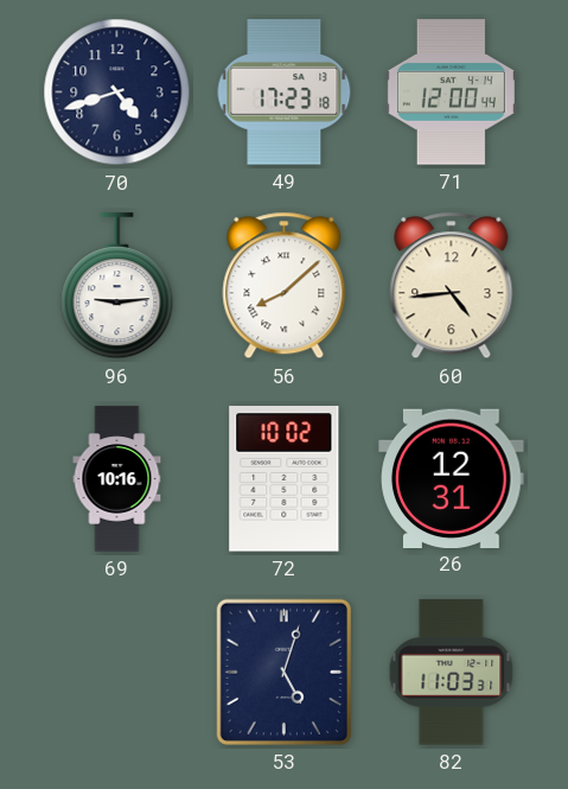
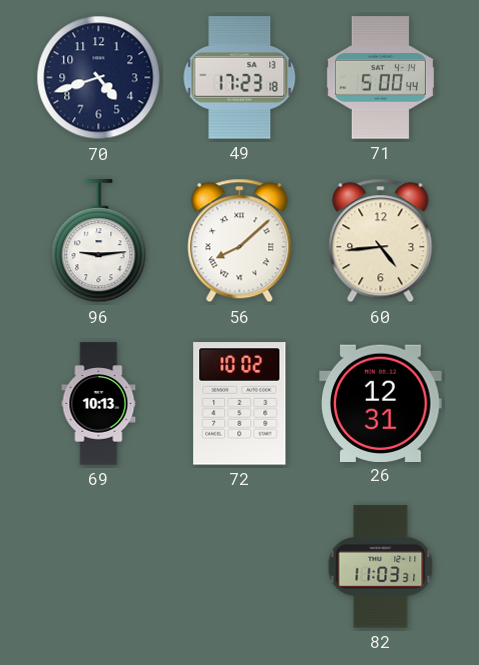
71: 12:00 -> 5:00
69: 10:16 -> 10:13
53: 5:03 -> none
